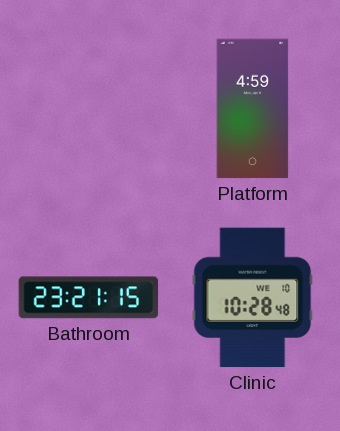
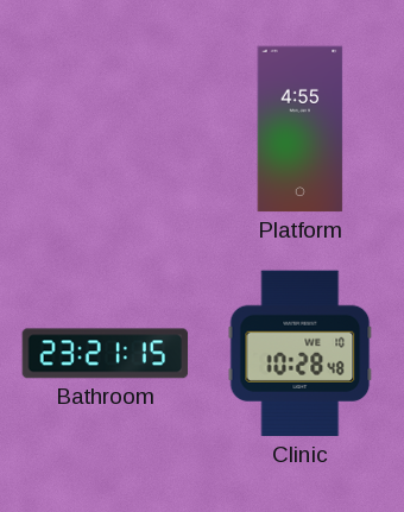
Platform: 4:59 -> 4:55
